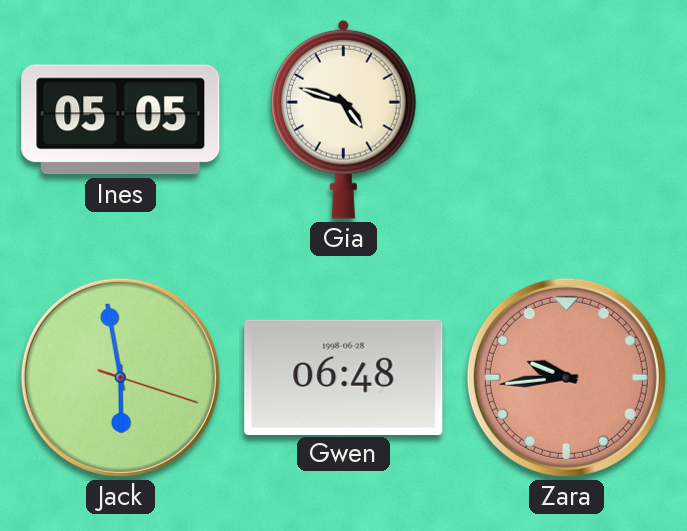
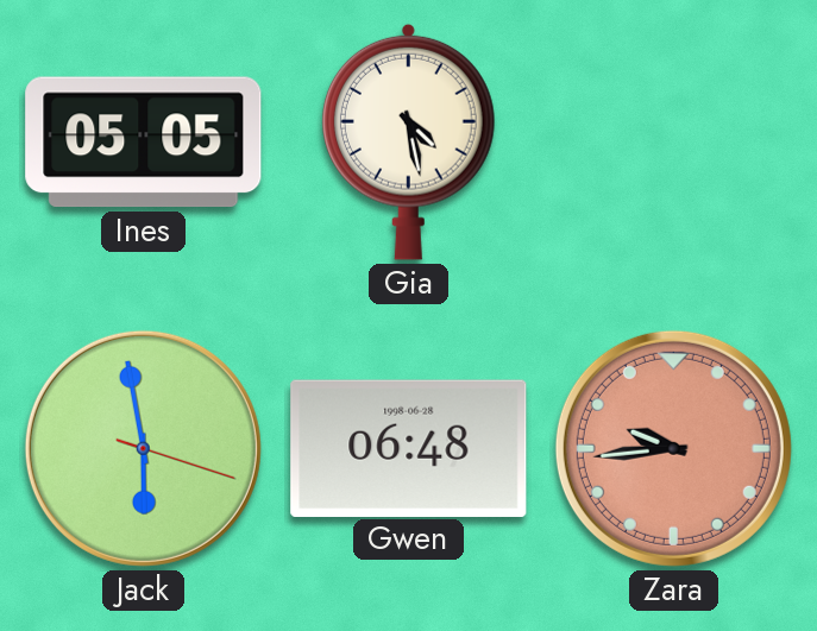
Gia: 4:48 -> 4:28
